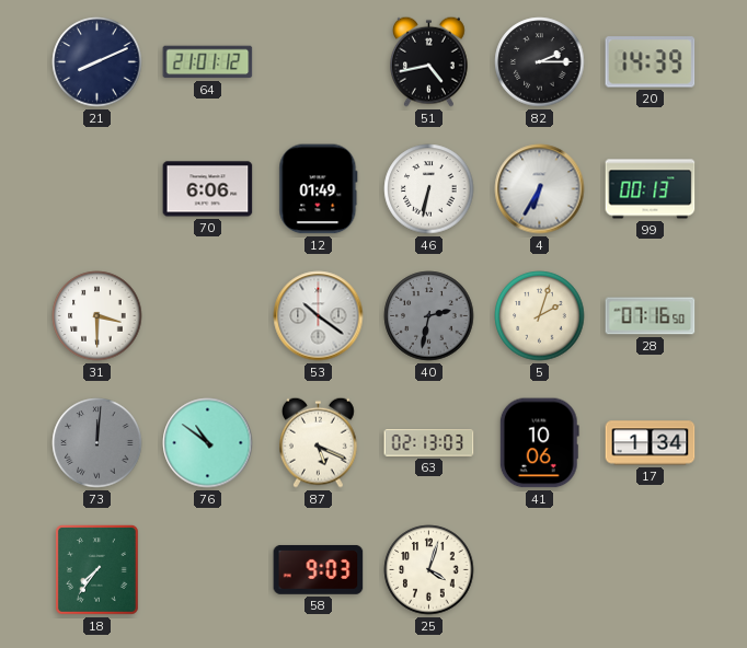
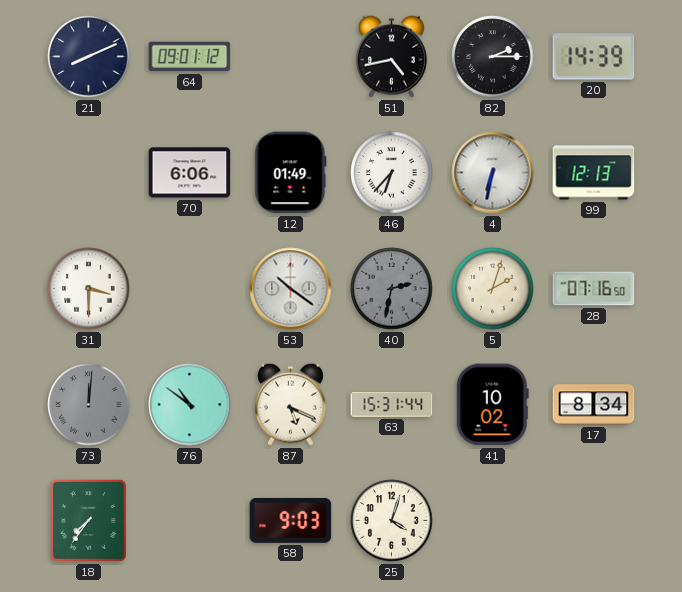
64: 21:01 -> 09:01
46: 6:32 -> 6:37
4: 6:35 -> 6:32
99: 00:13 -> 12:13
63: 02:13 -> 15:31
41: 10:06 -> 10:02
17: 1:34 -> 8:34
